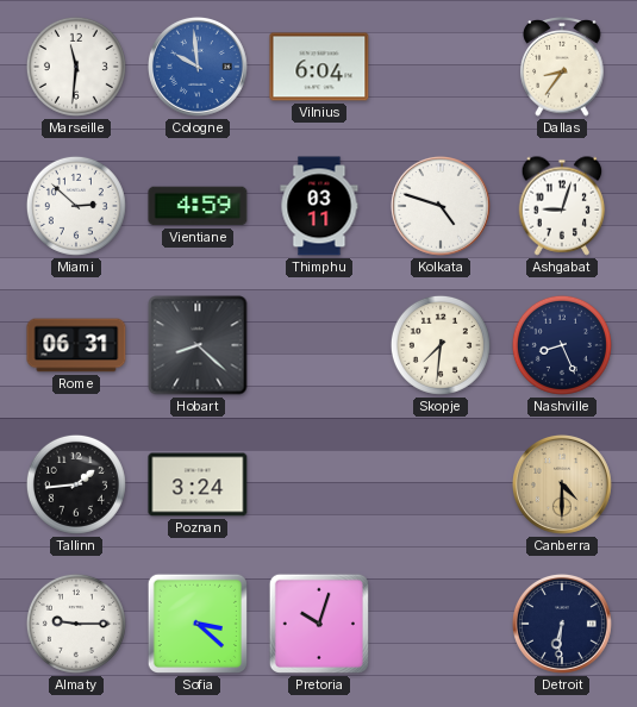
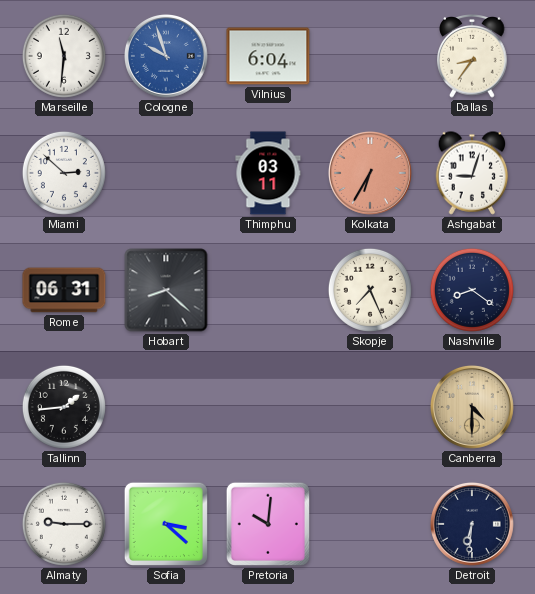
Cologne: 9:59 -> 9:57
Vientiane: 4:59 -> none
Kolkata: 4:48 -> 6:35
Kolkata dial: white -> salmon
Skopje: 7:31 -> 7:26
Nashville: 8:26 -> 8:21
Poznan: 3:24 -> none
Pretoria: 10:03 -> 10:01
